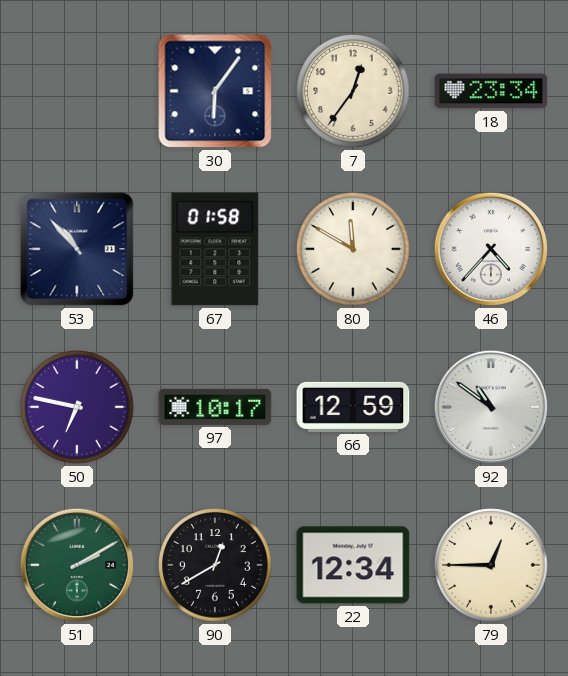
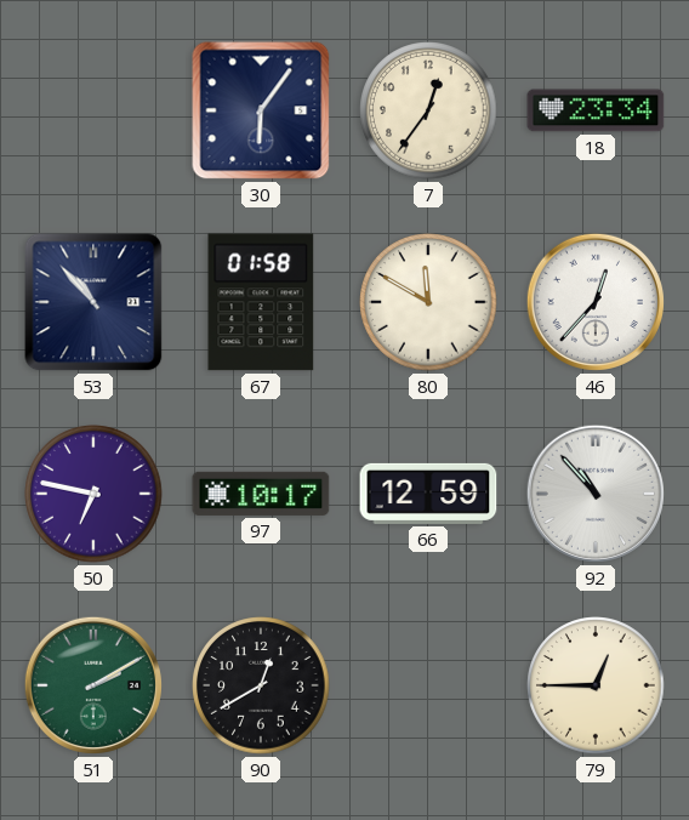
46: 4:37 -> 12:37
92: 10:51 -> 10:53
22: 12:34 -> none
